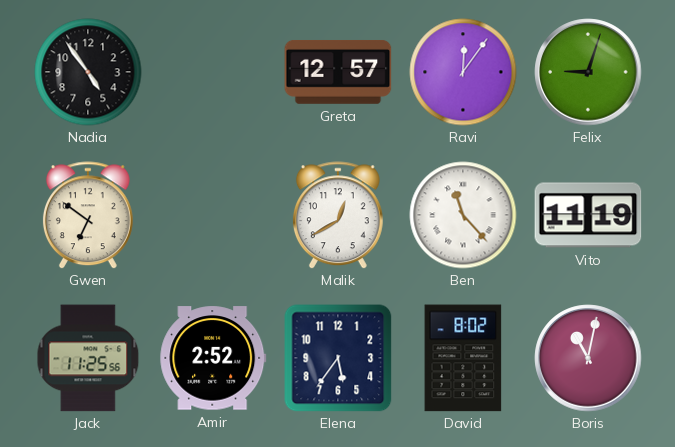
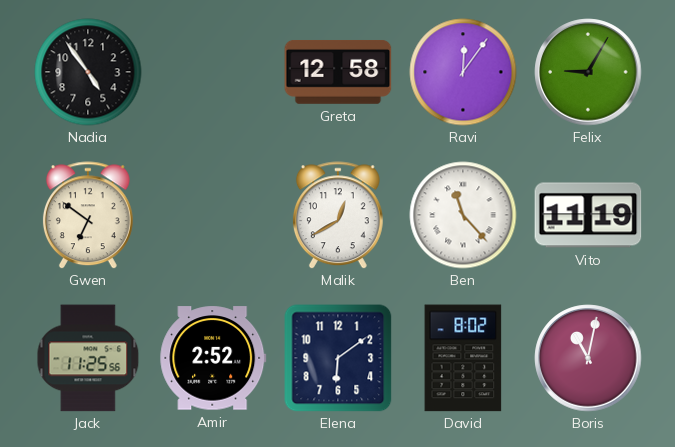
Greta: 12:57 -> 12:58
Felix: 9:03 -> 9:05
Elena: 5:36 -> 6:09
